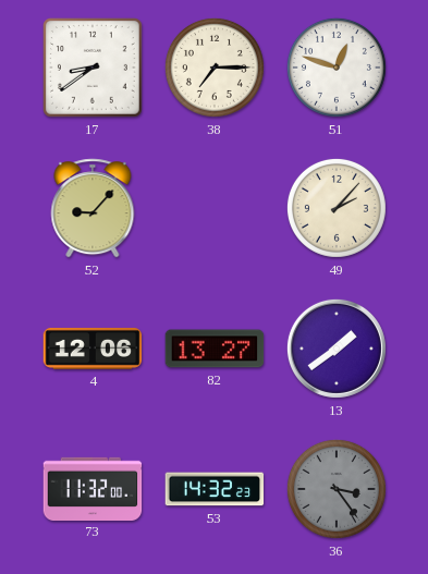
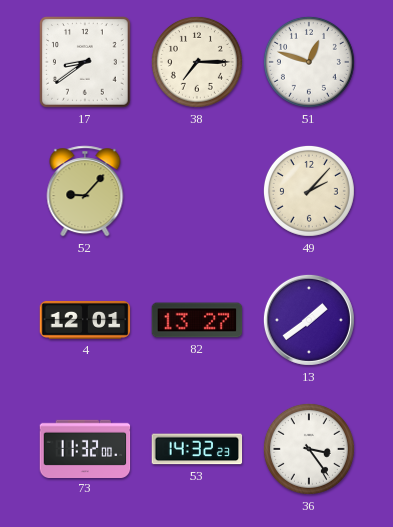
4: 12:06 -> 12:01
36 dial: grey -> white
